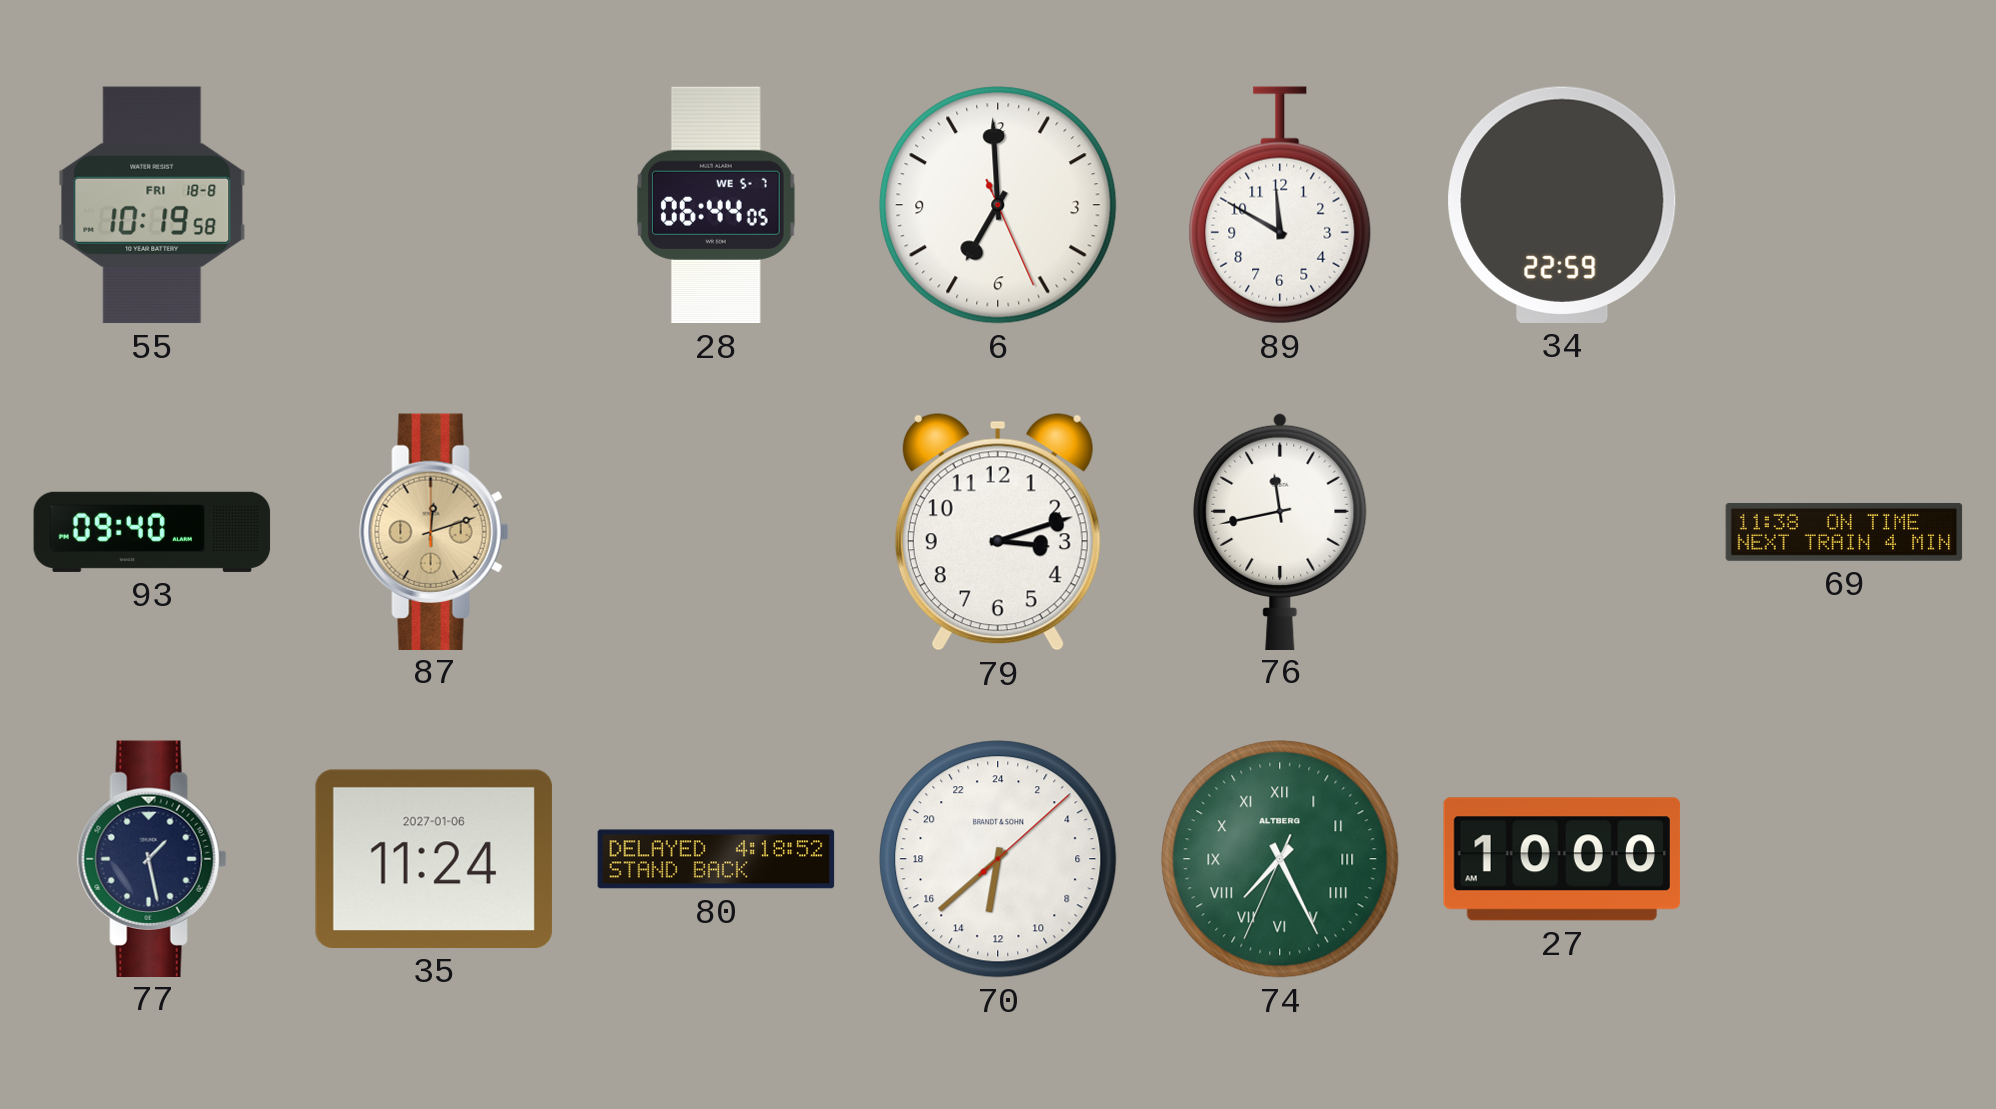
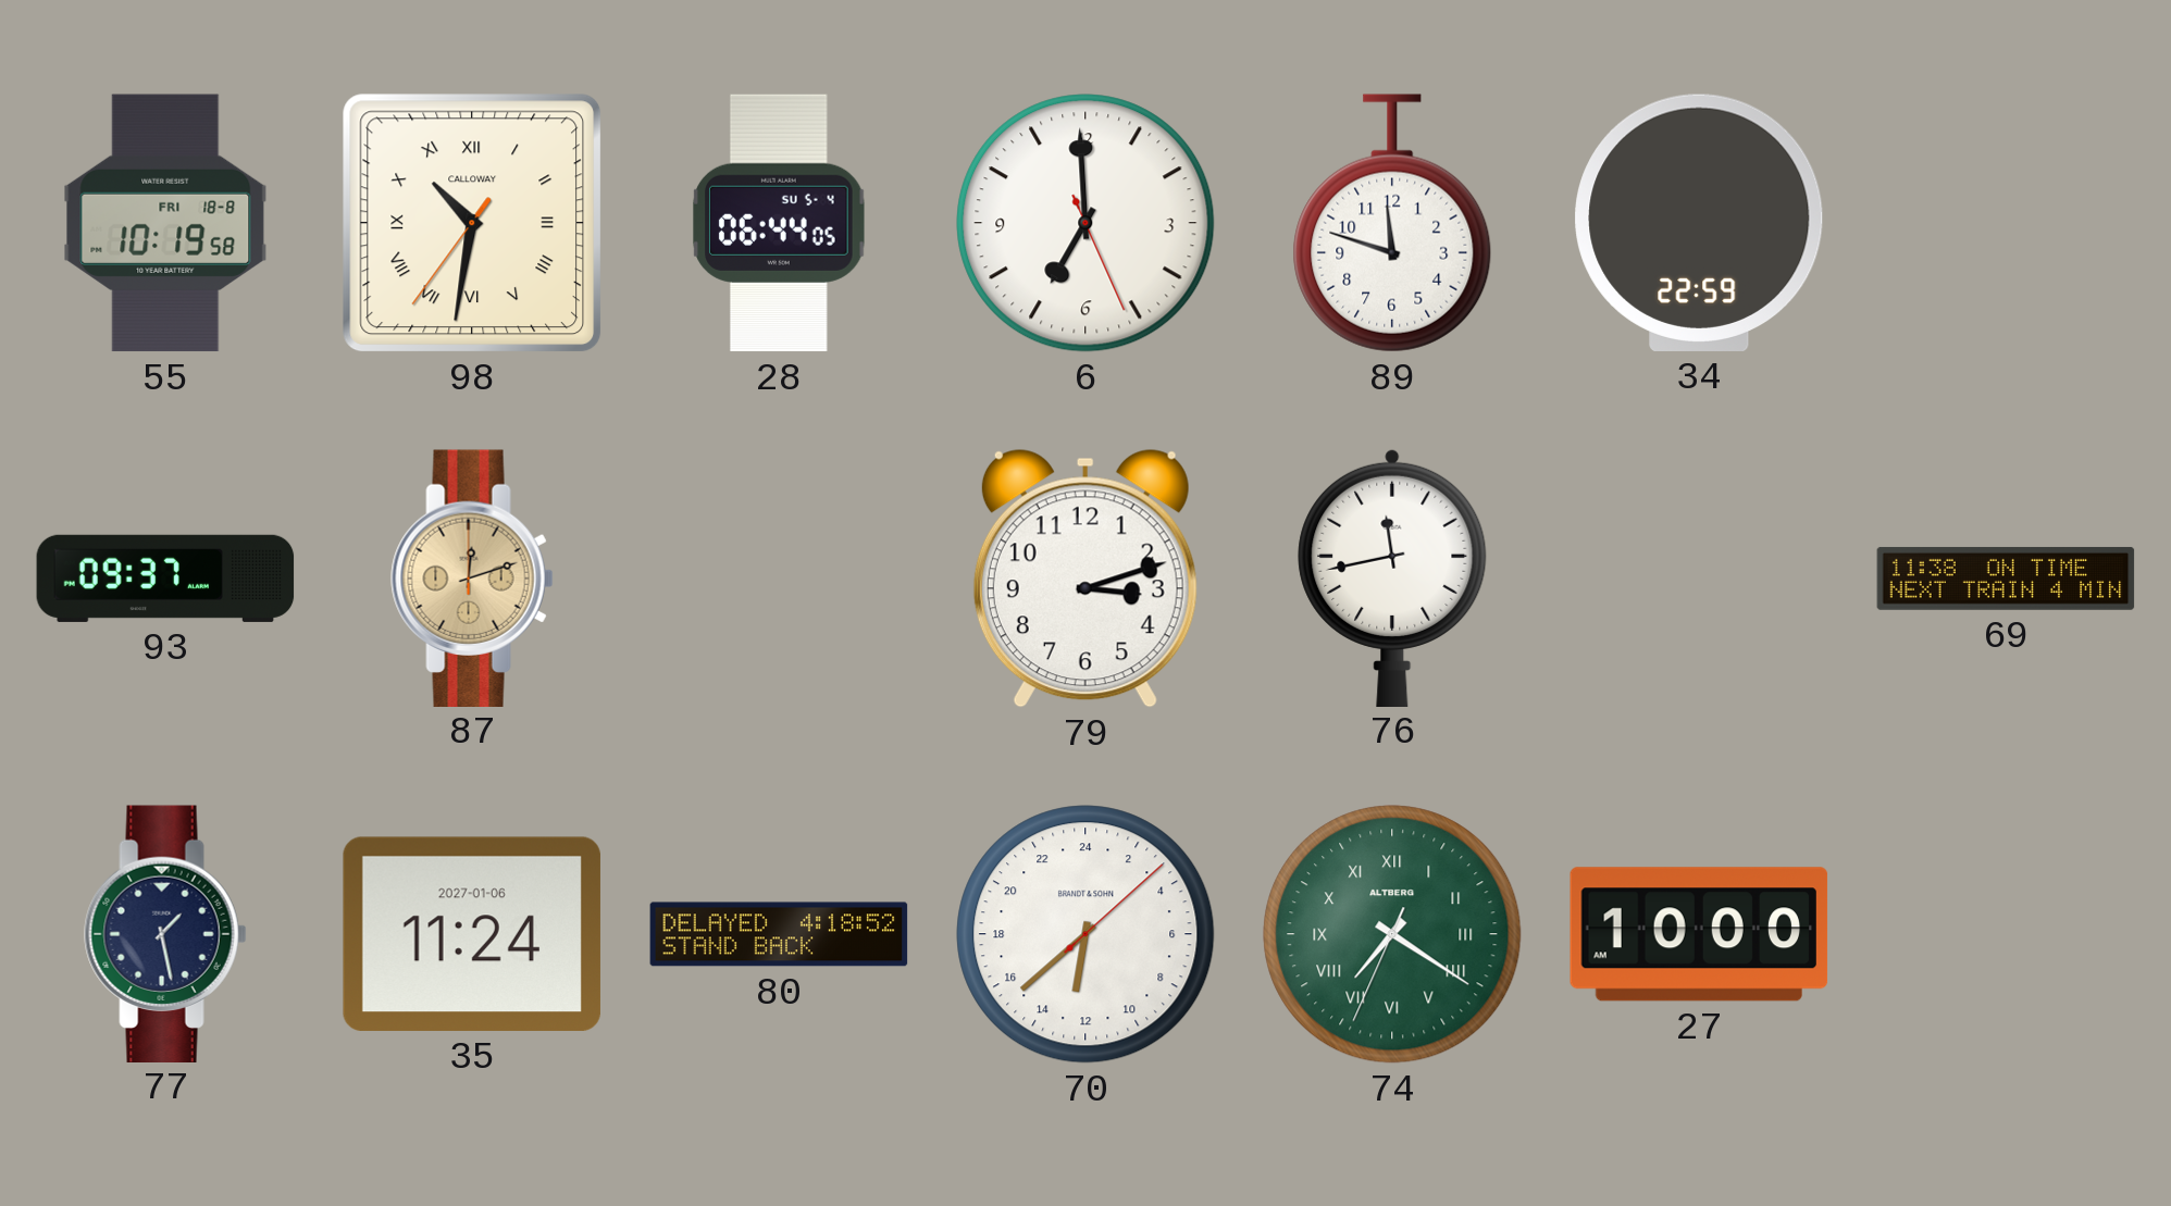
98: none -> 10:31
28 date: WE 5-7 -> SU 5-4
89: 11:50 -> 11:48
93: 09:40 -> 09:37
74: 7:25 -> 7:20
